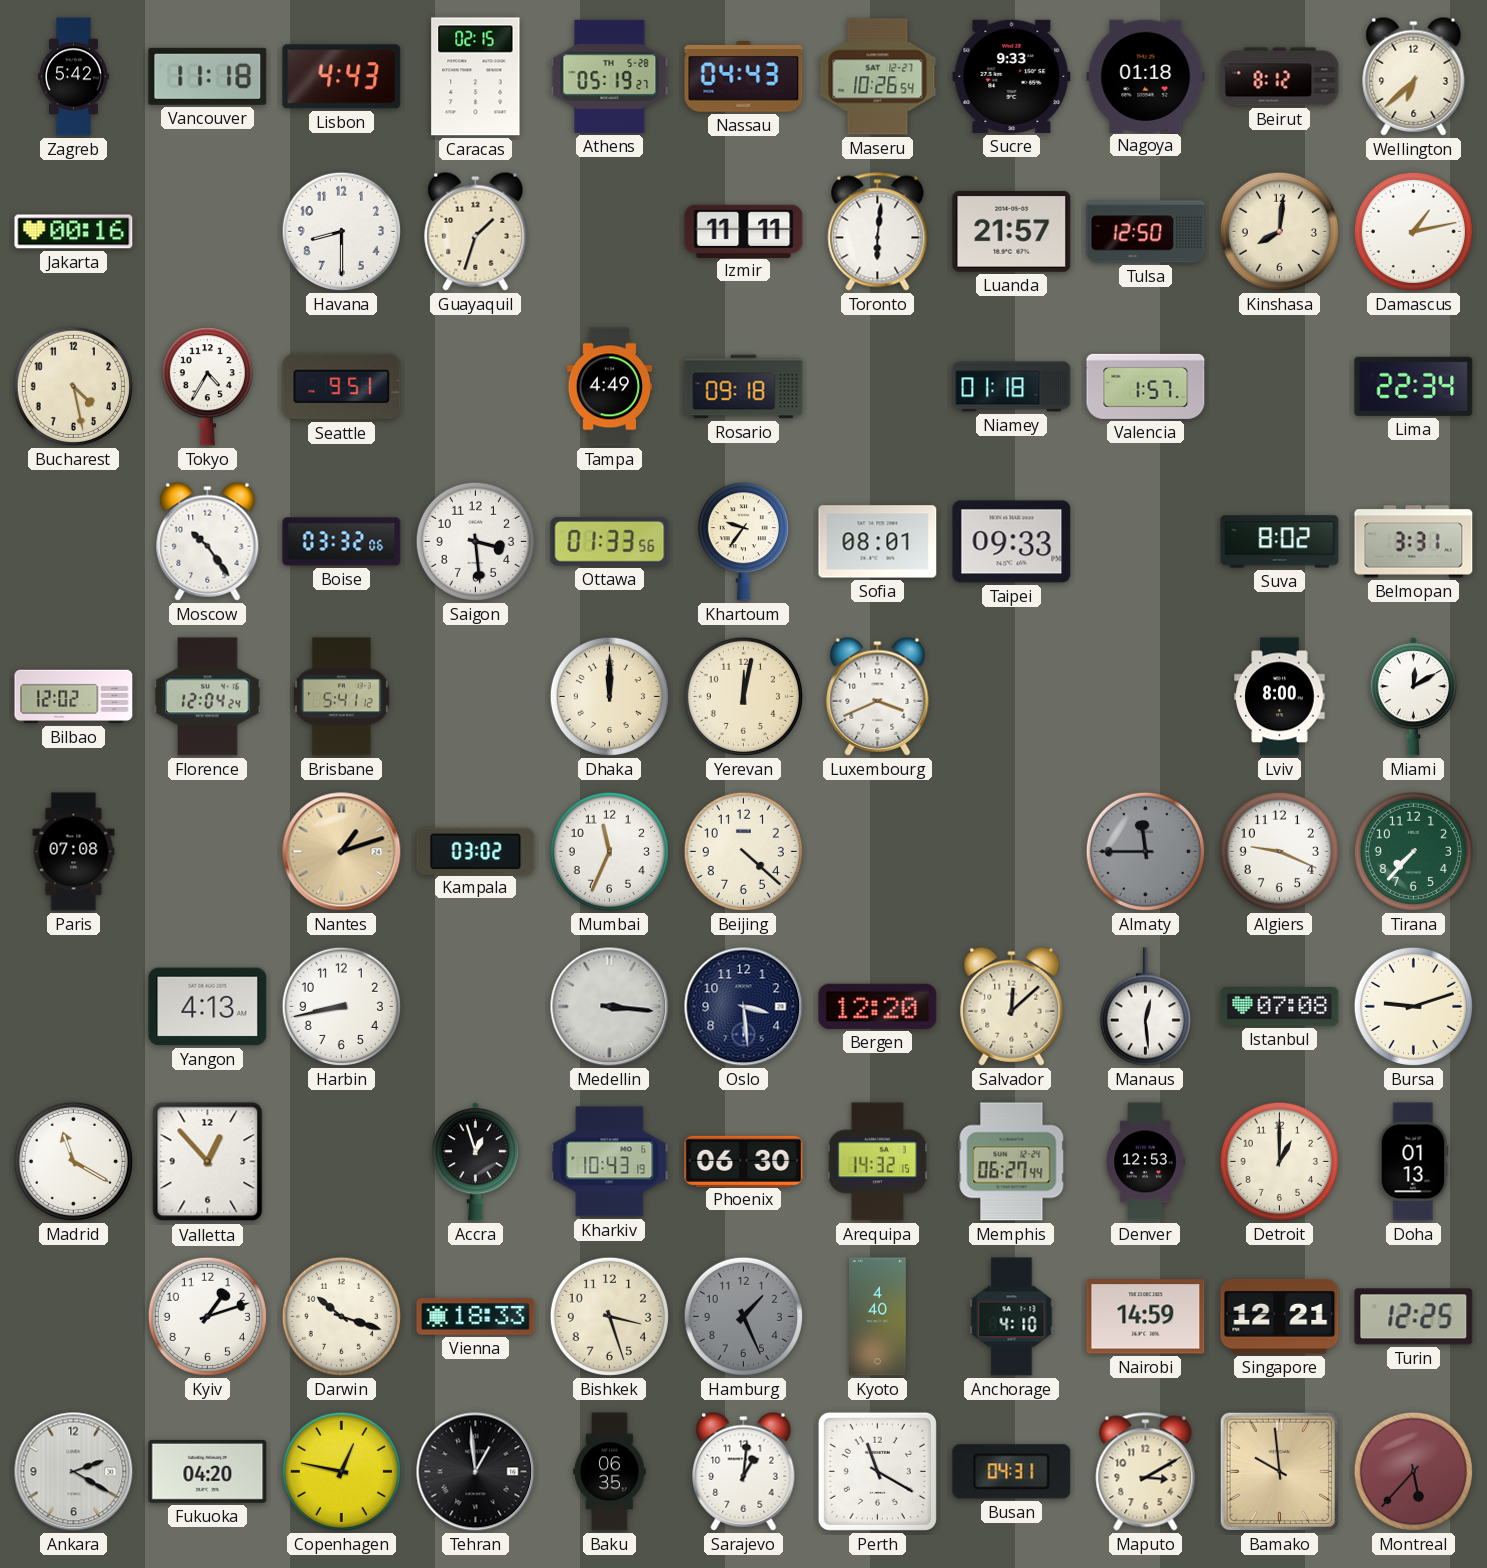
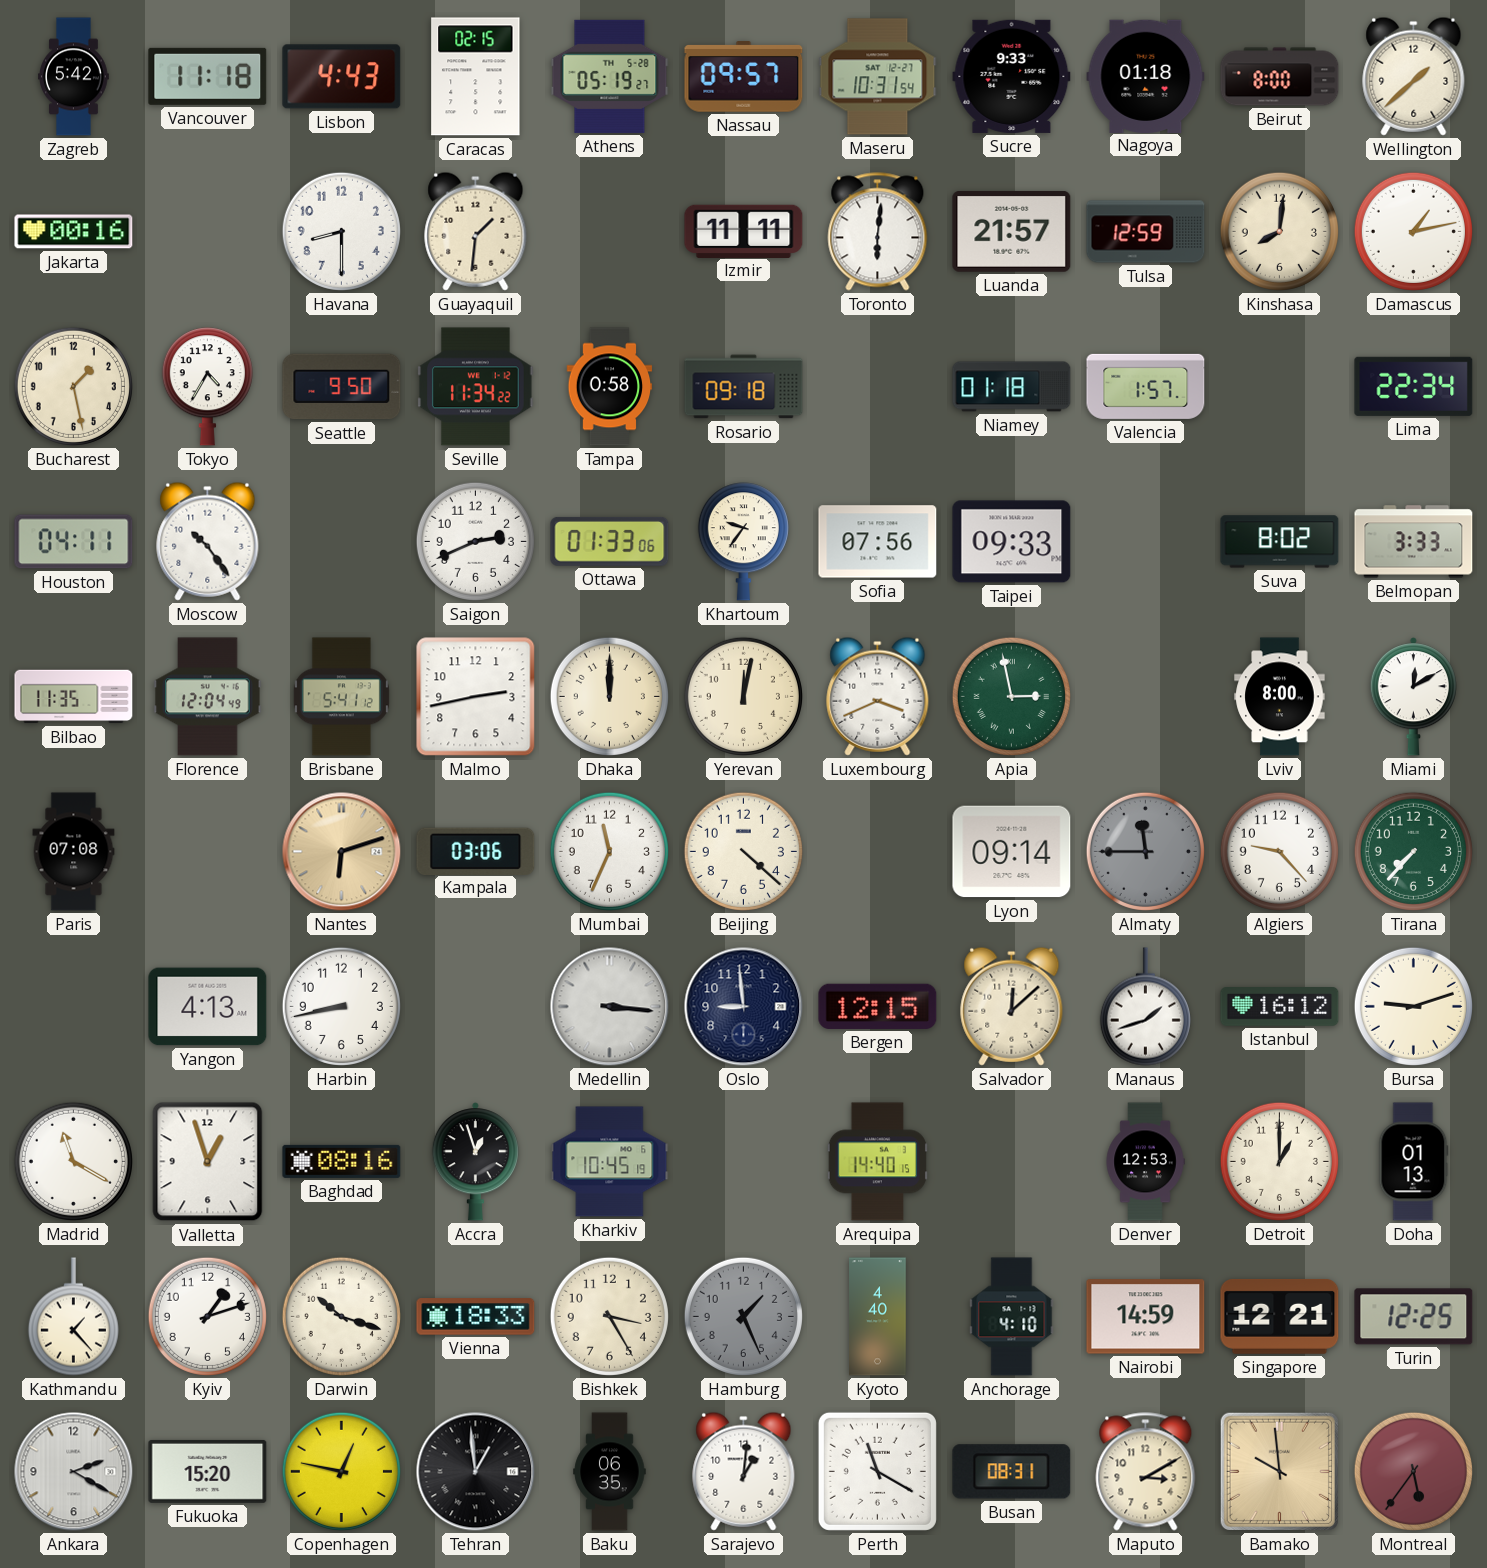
Nassau: 04:43 -> 09:57
Maseru: 10:26 -> 10:31
Beirut: 8:12 -> 8:00
Wellington: 6:38 -> 1:38
Guayaquil: 1:33 -> 1:31
Tulsa: 12:50 -> 12:59
Bucharest: 4:28 -> 1:28
Seattle: 9:51 -> 9:50
Seville: none -> 11:34
Tampa: 4:49 -> 0:58
Houston: none -> 04:11
Boise: 03:32 -> none
Saigon: 3:29 -> 2:41
Ottawa: 01:33:56 -> 01:33:06
Sofia: 08:01 -> 07:56
Belmopan: 3:31 -> 3:33
Bilbao: 12:02 -> 11:35
Florence: 12:04:24 -> 12:04:49
Malmo: none -> 2:43
Apia: none -> 2:58
Nantes: 1:12 -> 6:12
Kampala: 03:02 -> 03:06
Lyon: none -> 09:14
Algiers: 9:19 -> 9:23
Oslo: 3:29 -> 8:59
Bergen: 12:20 -> 12:15
Manaus: 12:29 -> 1:42
Istanbul: 07:08 -> 16:12
Valletta: 12:53 -> 12:57
Baghdad: none -> 08:16
Kharkiv: 10:43 -> 10:45
Phoenix: 06:30 -> none
Arequipa: 14:32 -> 14:40
Memphis: 06:27 -> none
Kathmandu: none -> 1:23
Bishkek: 3:27 -> 3:25
Fukuoka: 04:20 -> 15:20
Busan: 04:31 -> 08:31
Montreal: 5:37 -> 5:36
